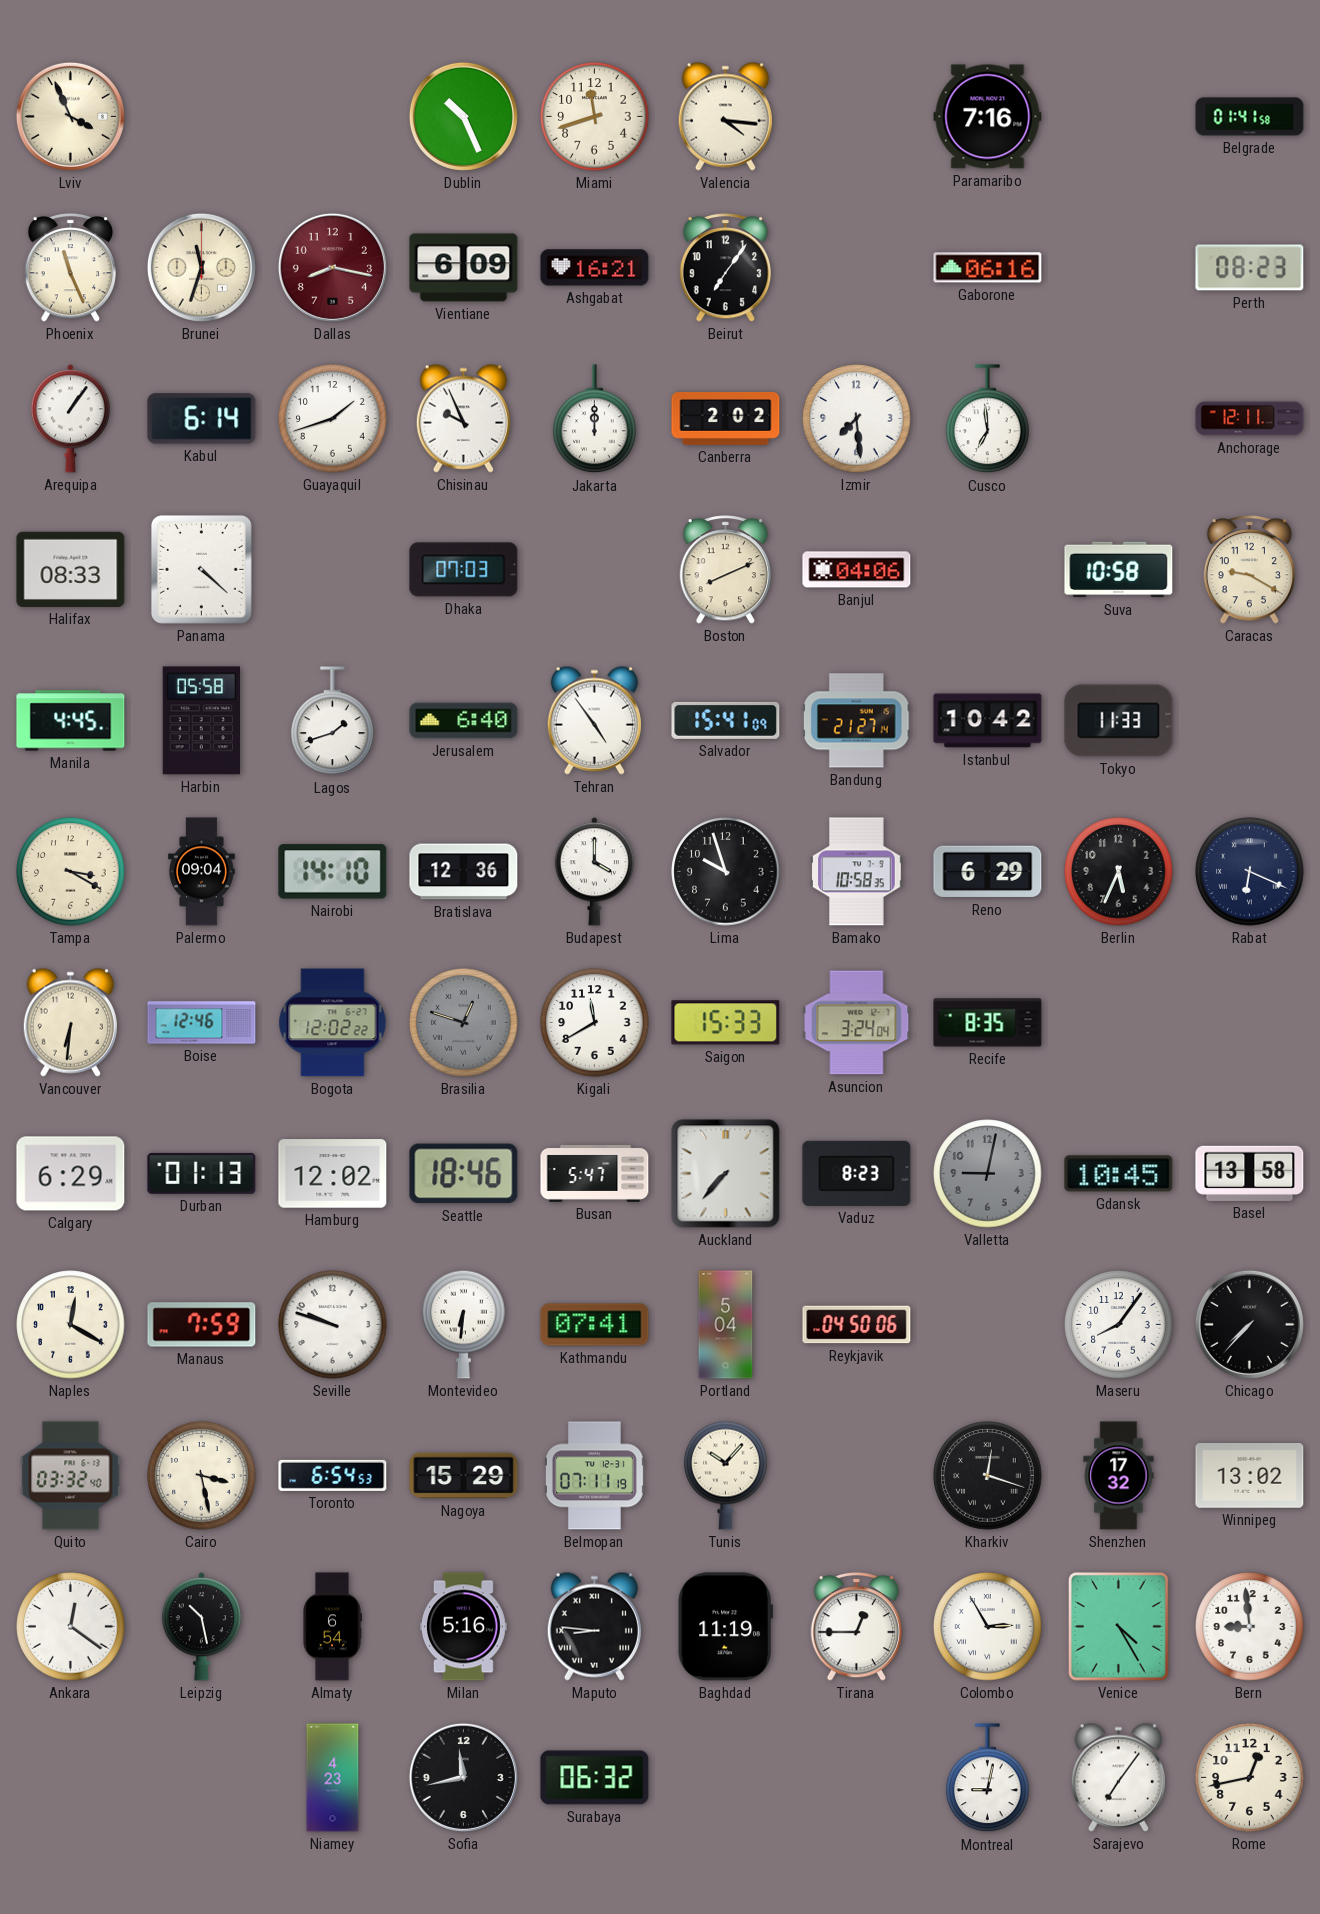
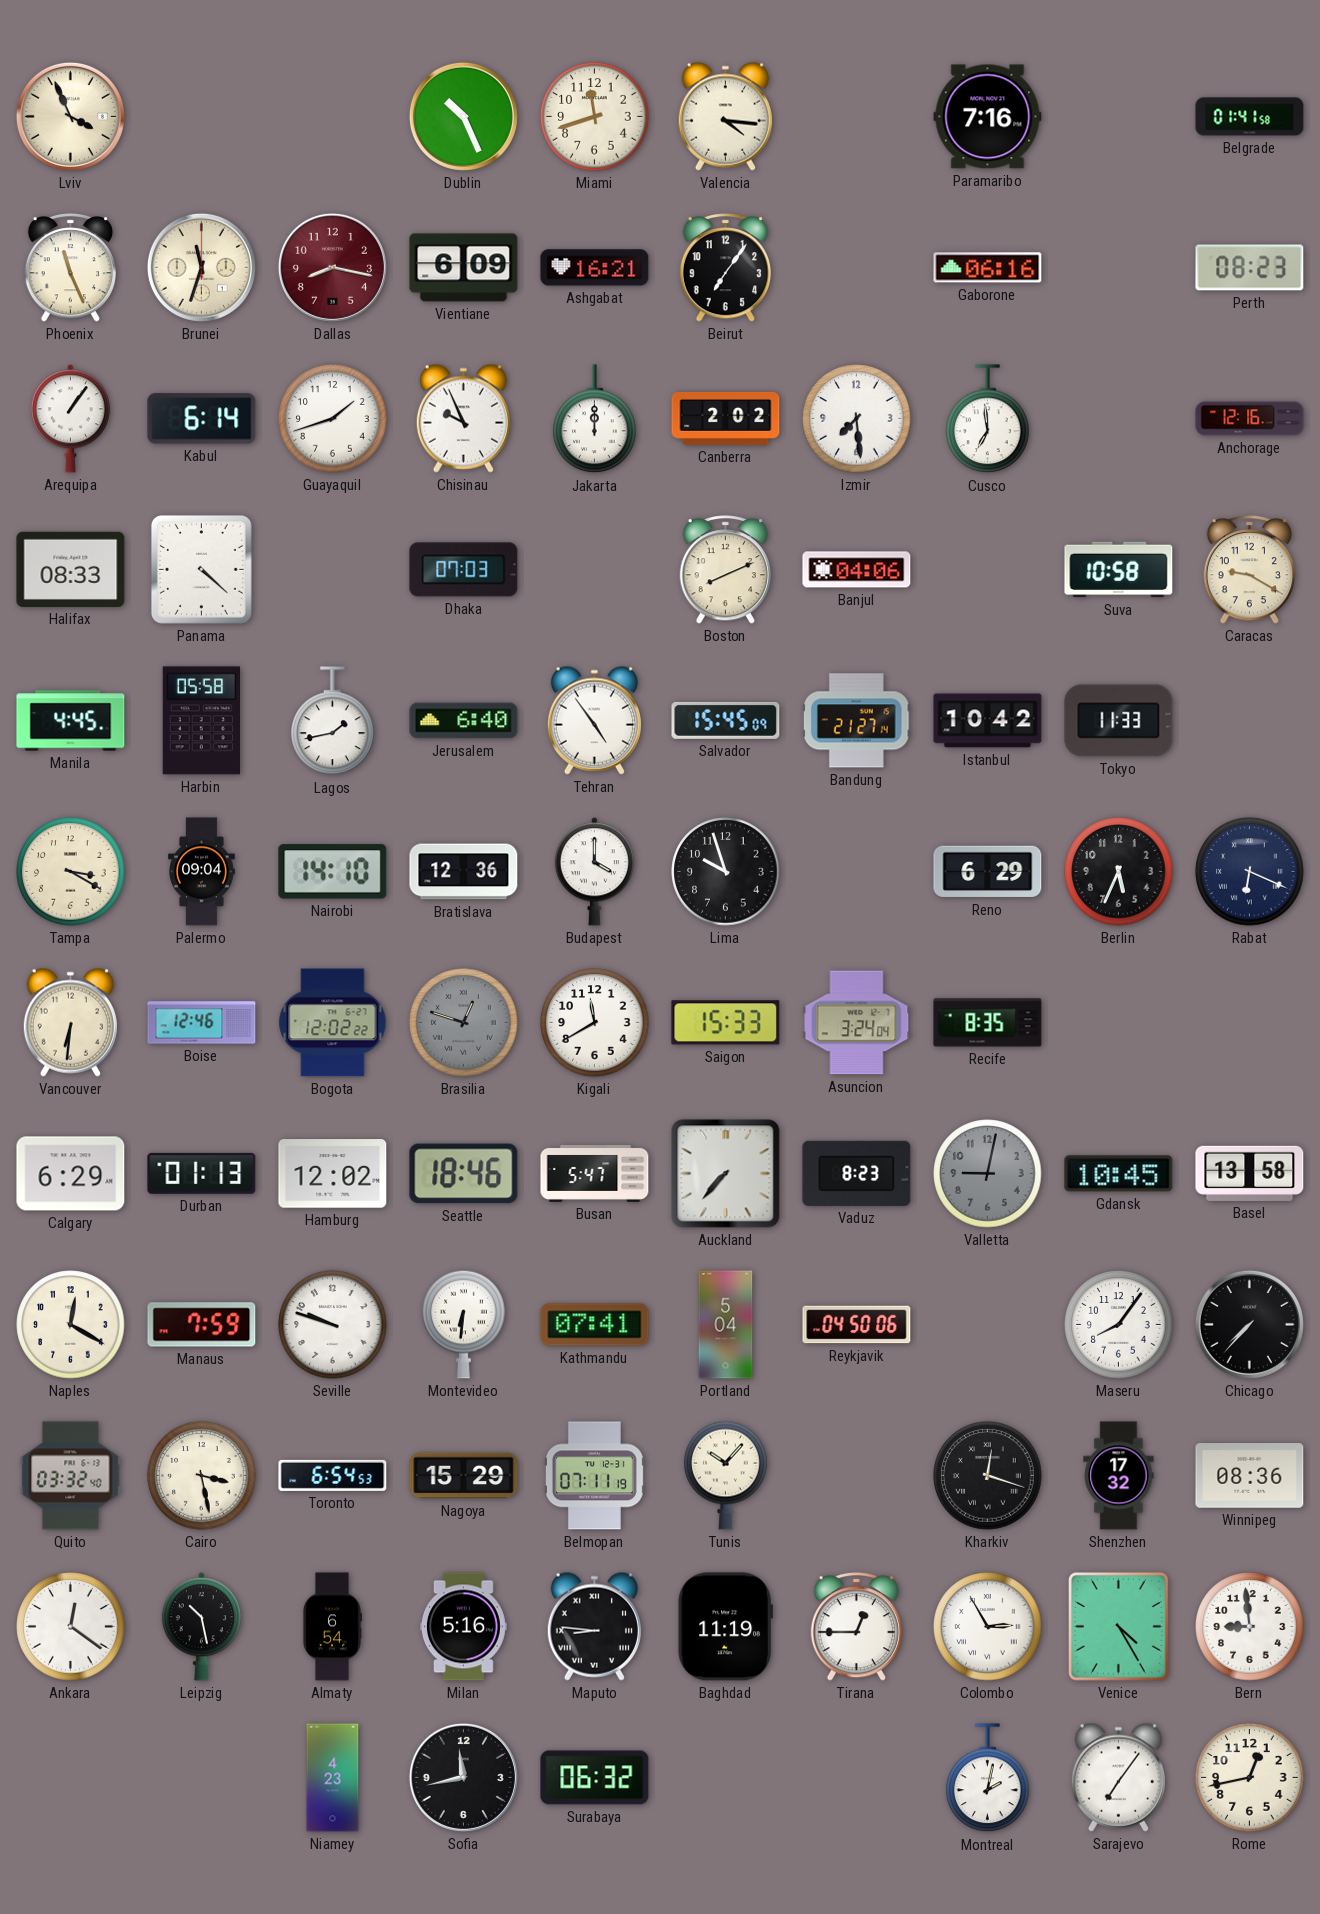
Anchorage: 12:11 -> 12:16
Lagos: 1:42 -> 1:43
Salvador: 15:41 -> 15:45
Bamako: 10:58 -> none
Winnipeg: 13:02 -> 08:36
Montreal: 9:02 -> 2:02
